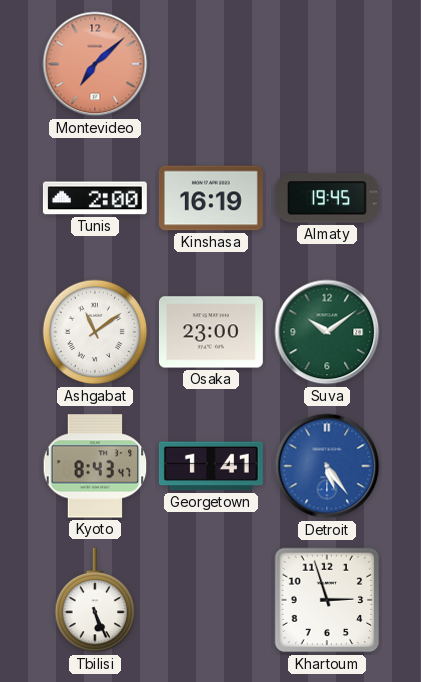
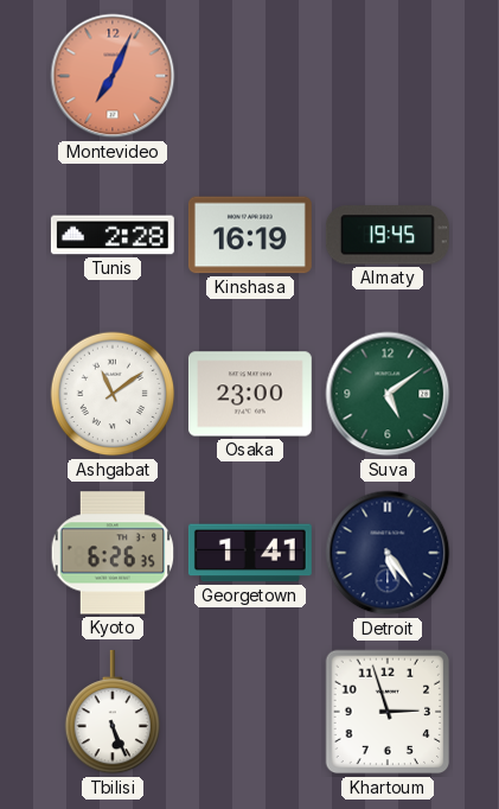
Montevideo: 7:08 -> 7:04
Tunis: 2:00 -> 2:28
Suva: 10:09 -> 5:09
Kyoto: 8:43 -> 6:26
Detroit dial: blue -> navy
